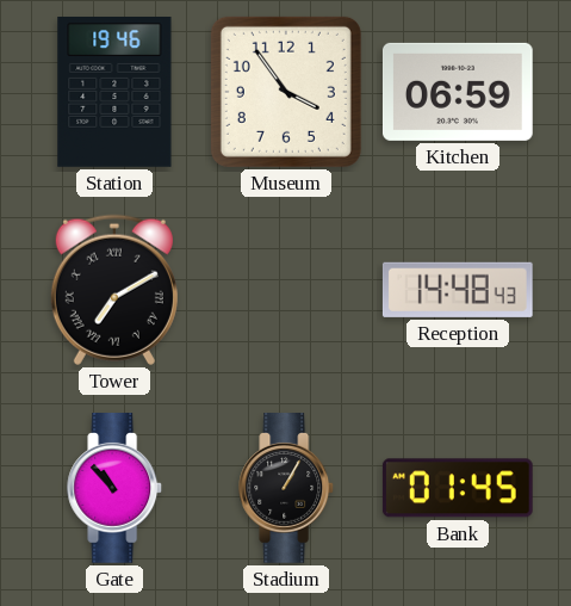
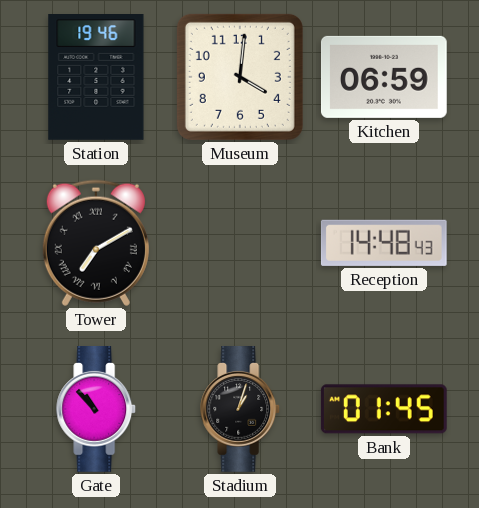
Museum: 3:54 -> 4:01
Stadium: 1:05 -> 1:03
